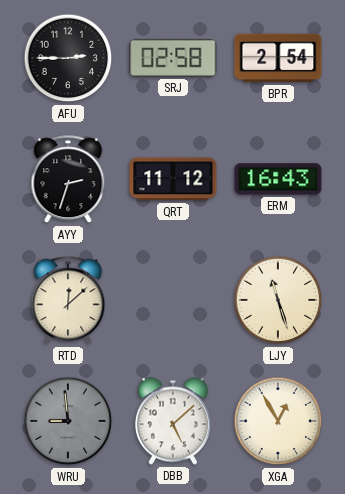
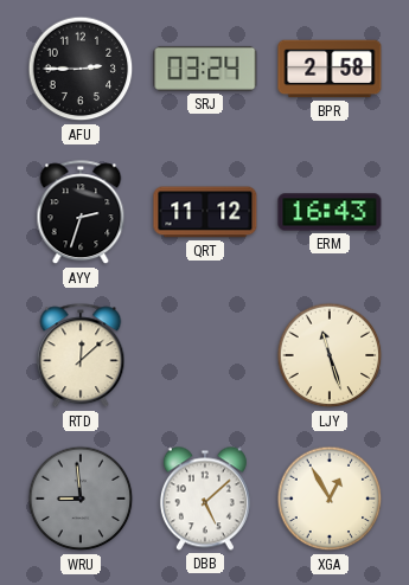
SRJ: 02:58 -> 03:24
BPR: 2:54 -> 2:58
